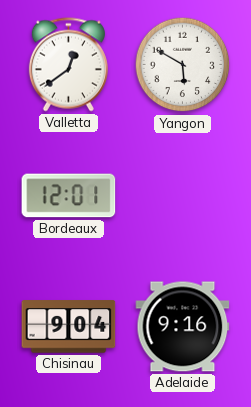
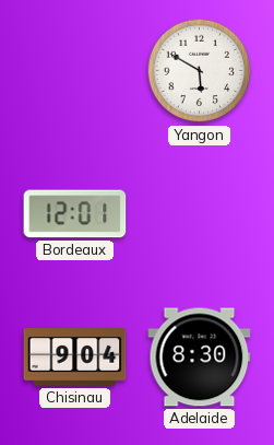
Valletta: 12:39 -> none
Adelaide: 9:16 -> 8:30
